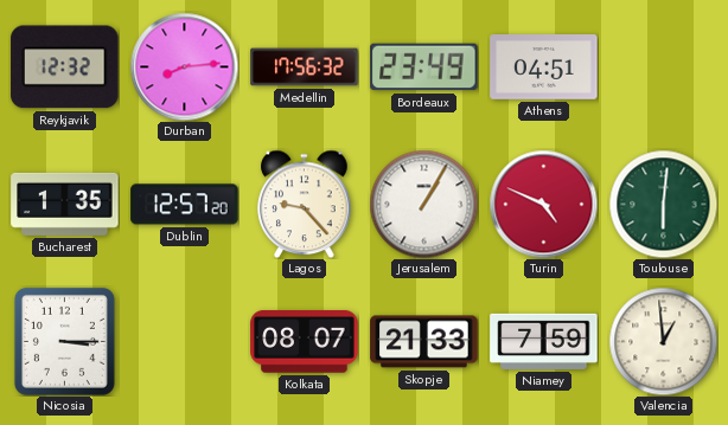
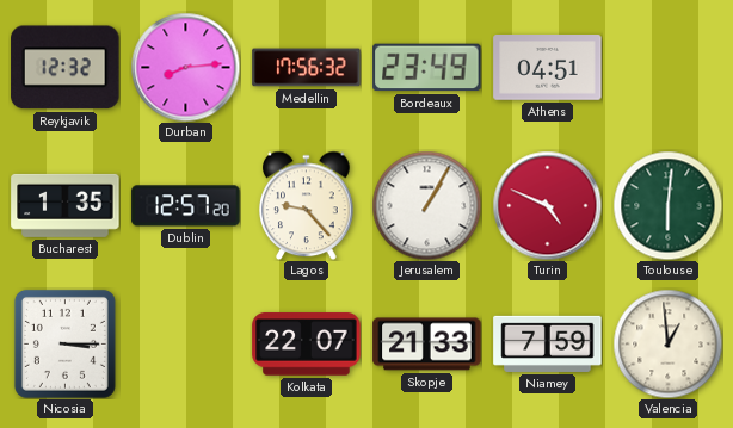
Kolkata: 08:07 -> 22:07
